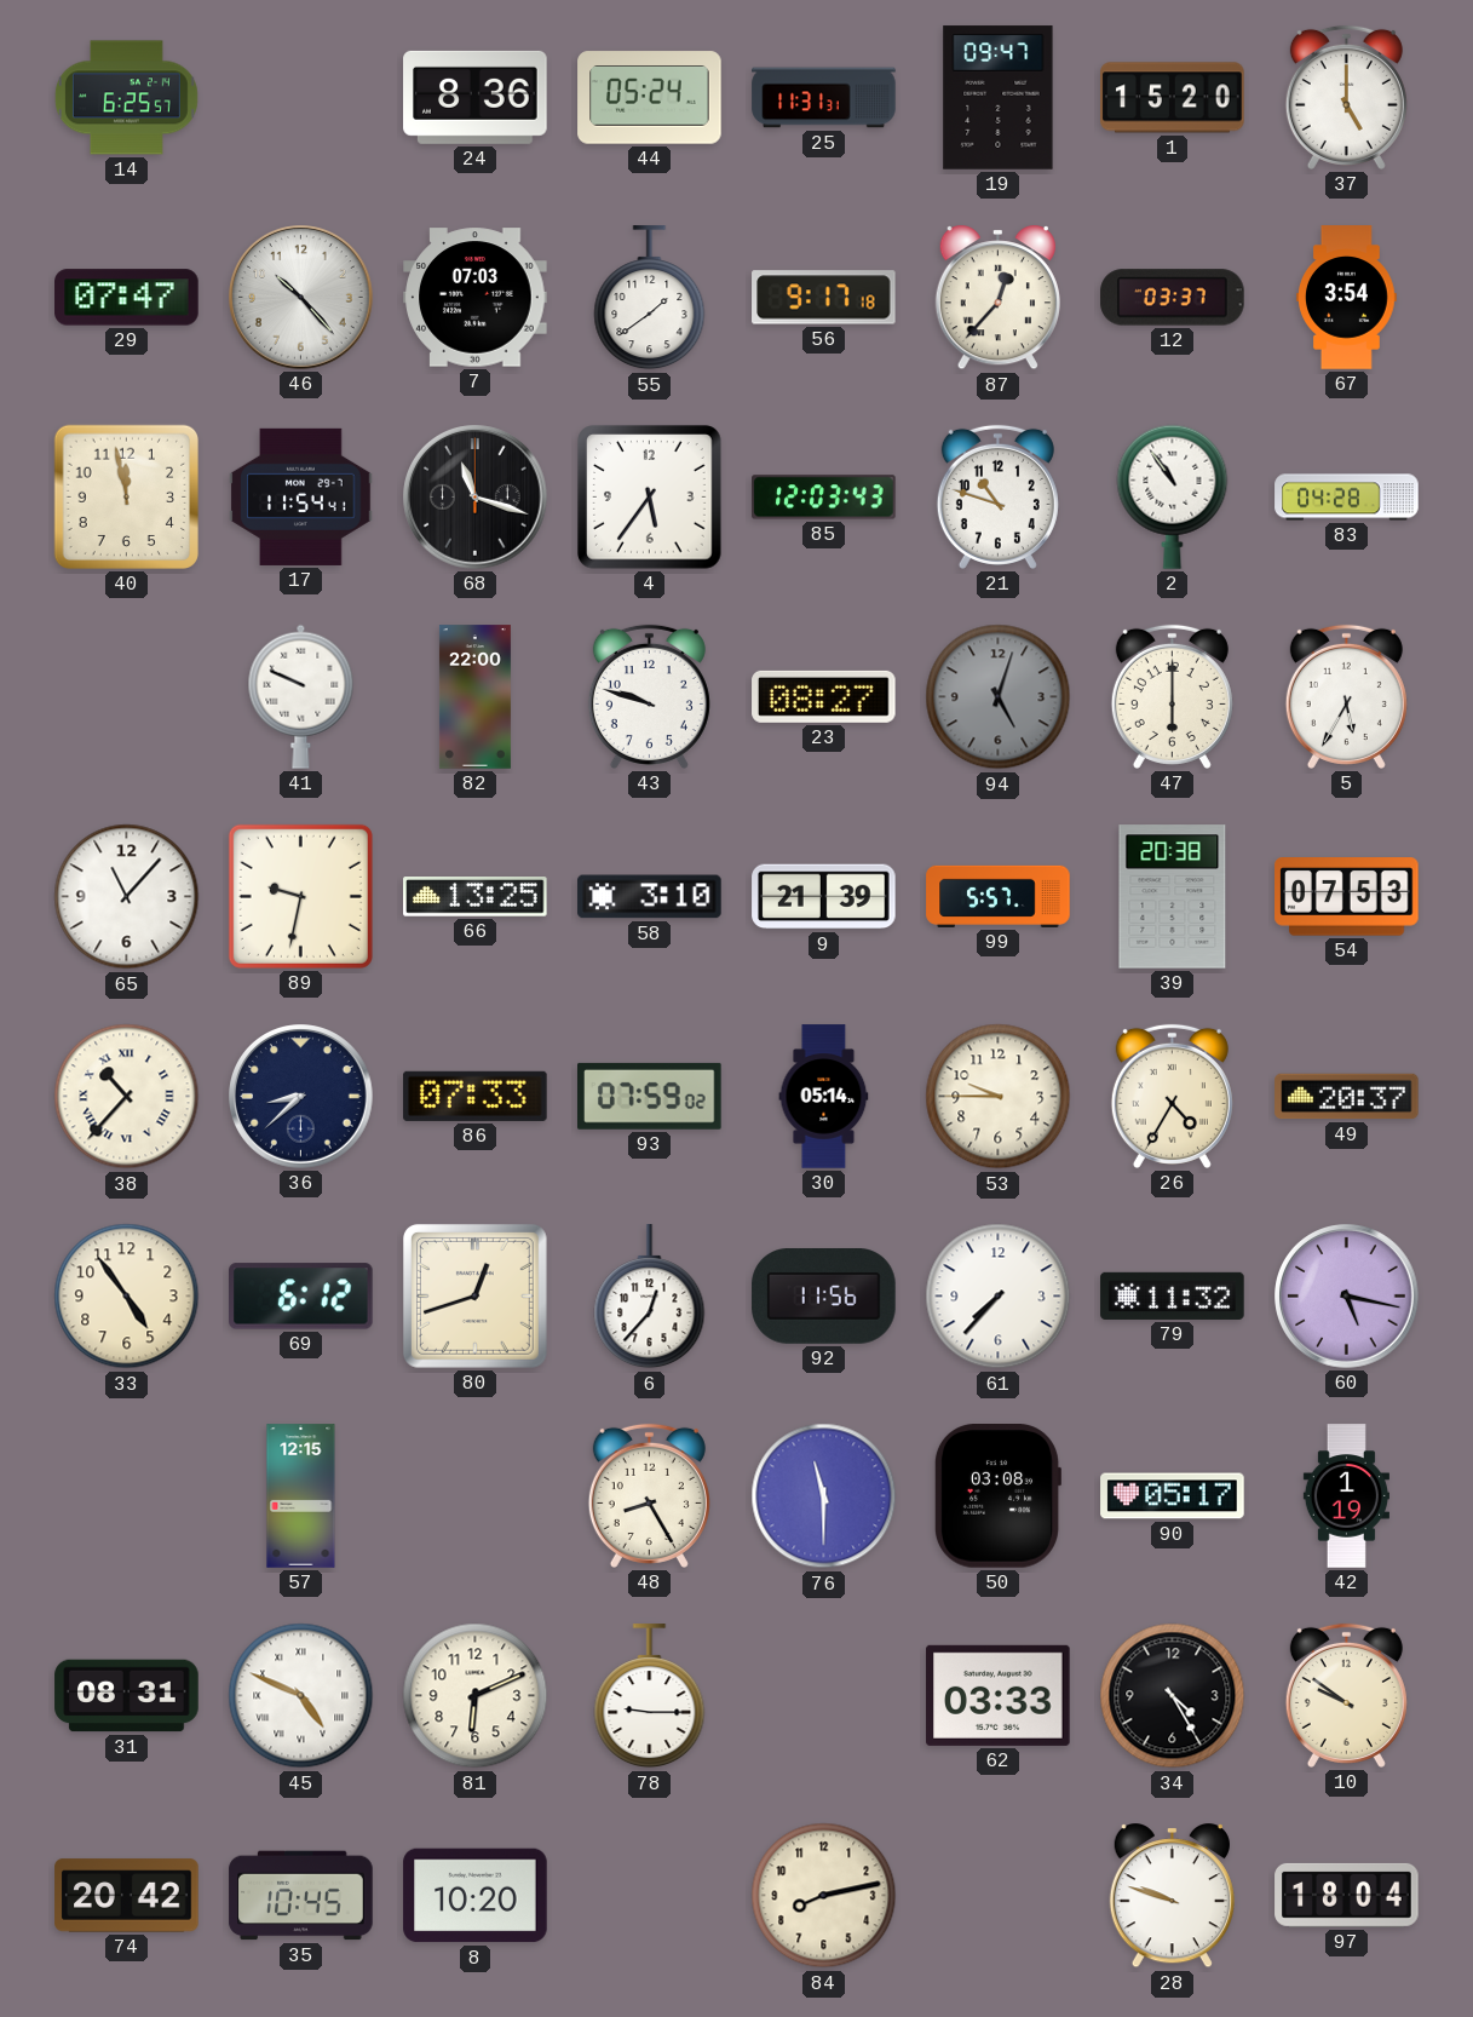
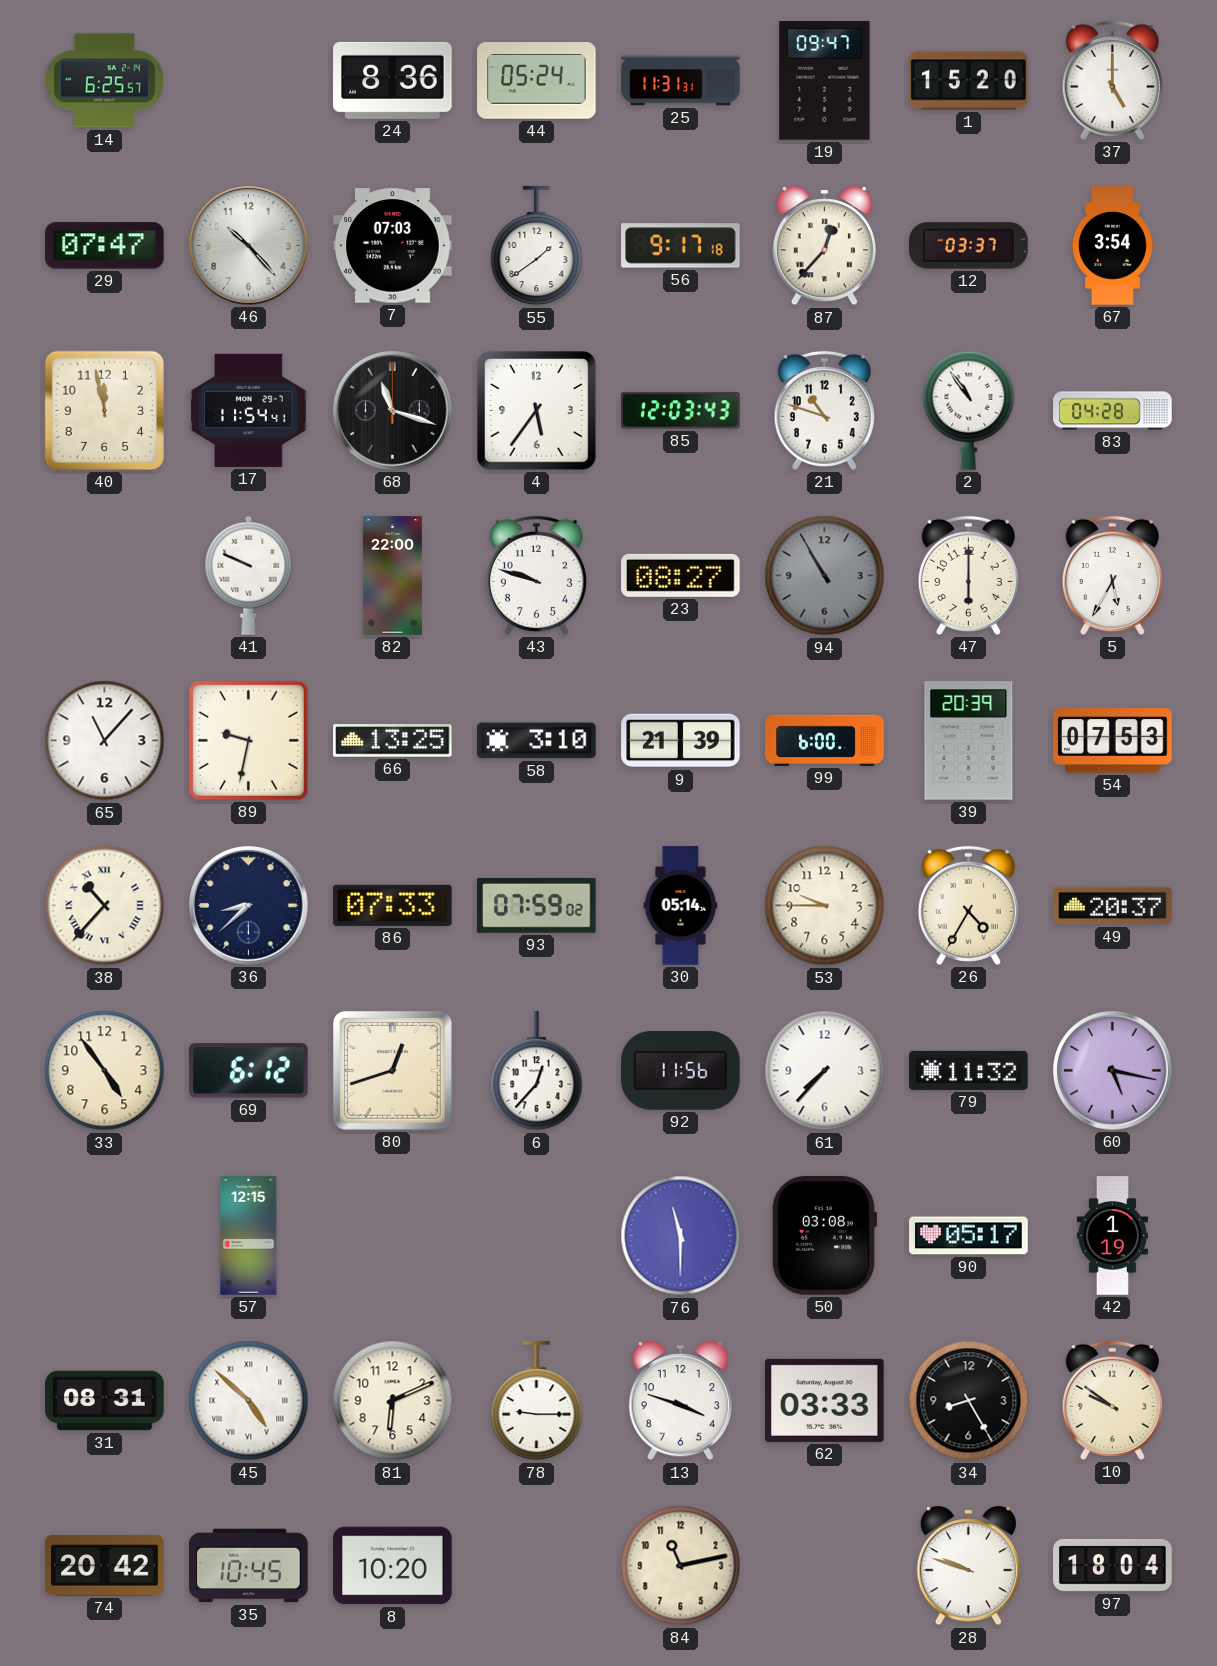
94: 5:03 -> 10:55
99: 5:57 -> 6:00
39: 20:38 -> 20:39
48: 8:25 -> none
45: 4:49 -> 4:52
13: none -> 3:48
34: 4:25 -> 8:25
84: 8:13 -> 11:13
